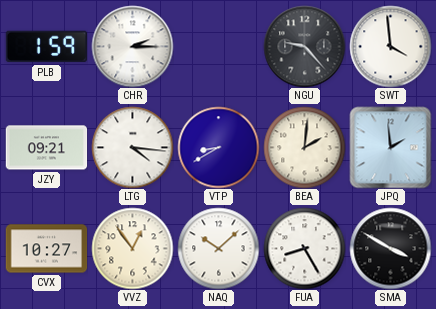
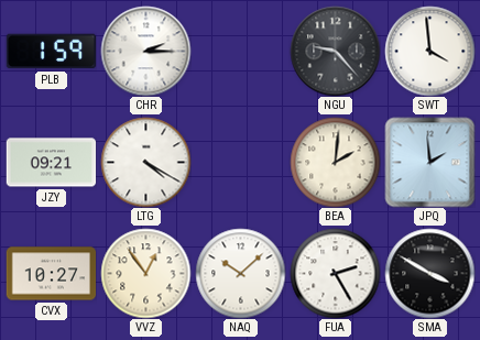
LTG: 4:16 -> 4:20
VTP: 8:40 -> none
FUA: 8:25 -> 2:25
